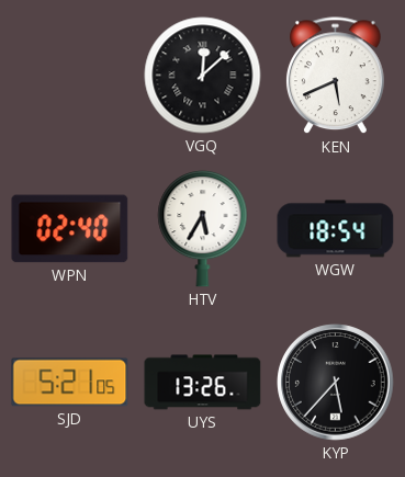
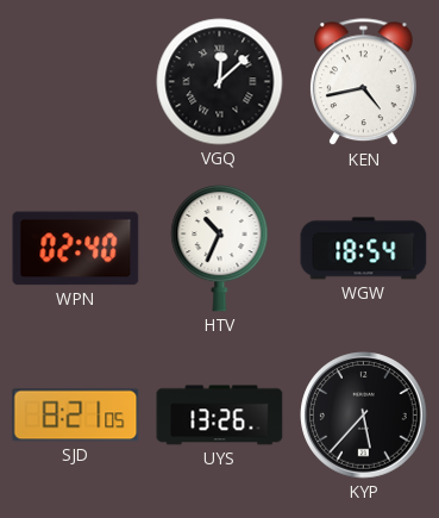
KEN: 5:41 -> 4:43
HTV: 5:35 -> 10:34
SJD: 5:21 -> 8:21
